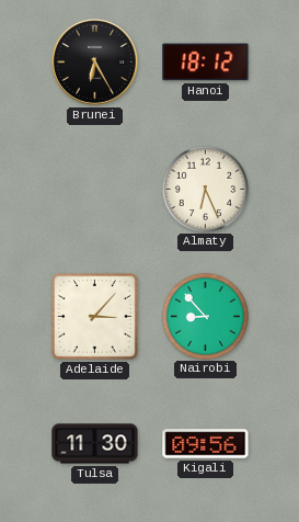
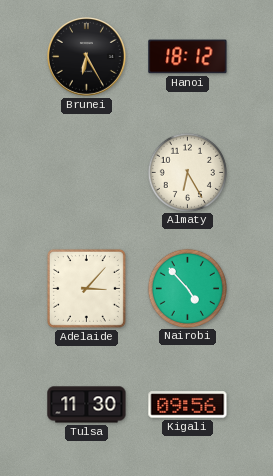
Almaty: 6:26 -> 6:25
Nairobi: 8:53 -> 4:53
